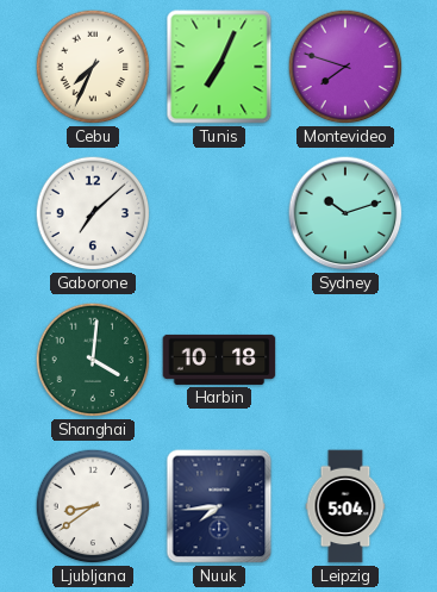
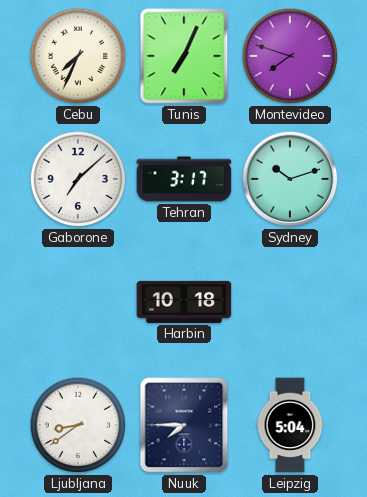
Tehran: none -> 3:17
Shanghai: 4:01 -> none
Nuuk: 7:44 -> 7:45
